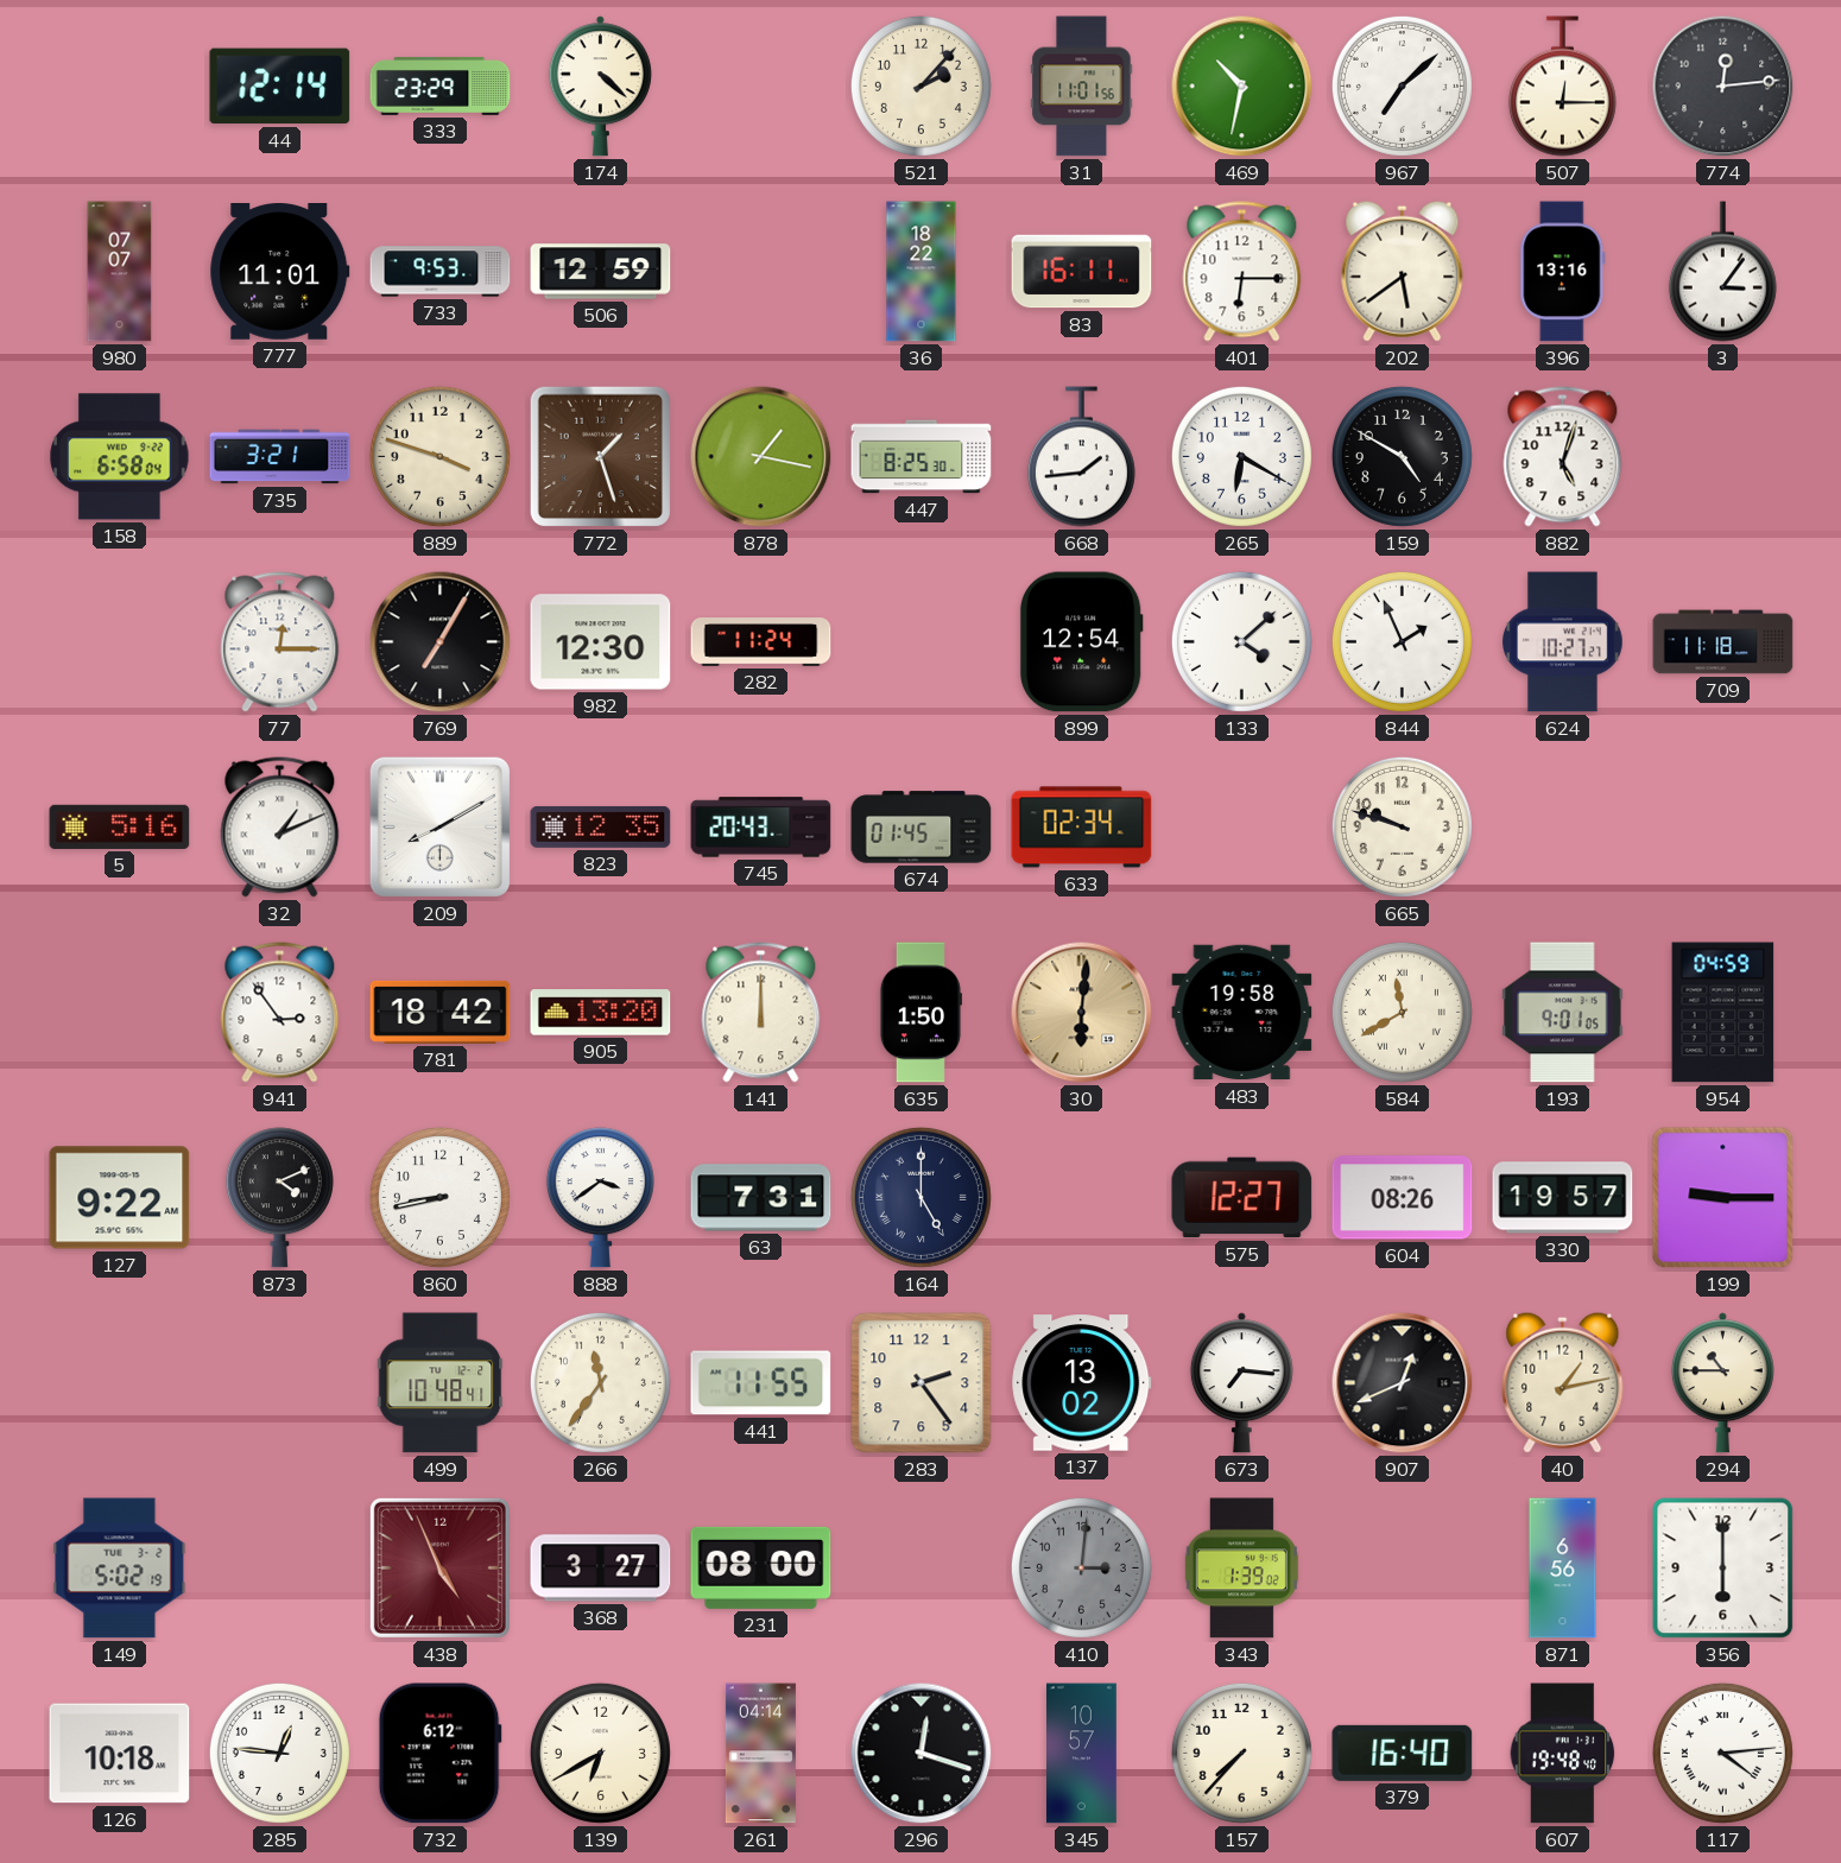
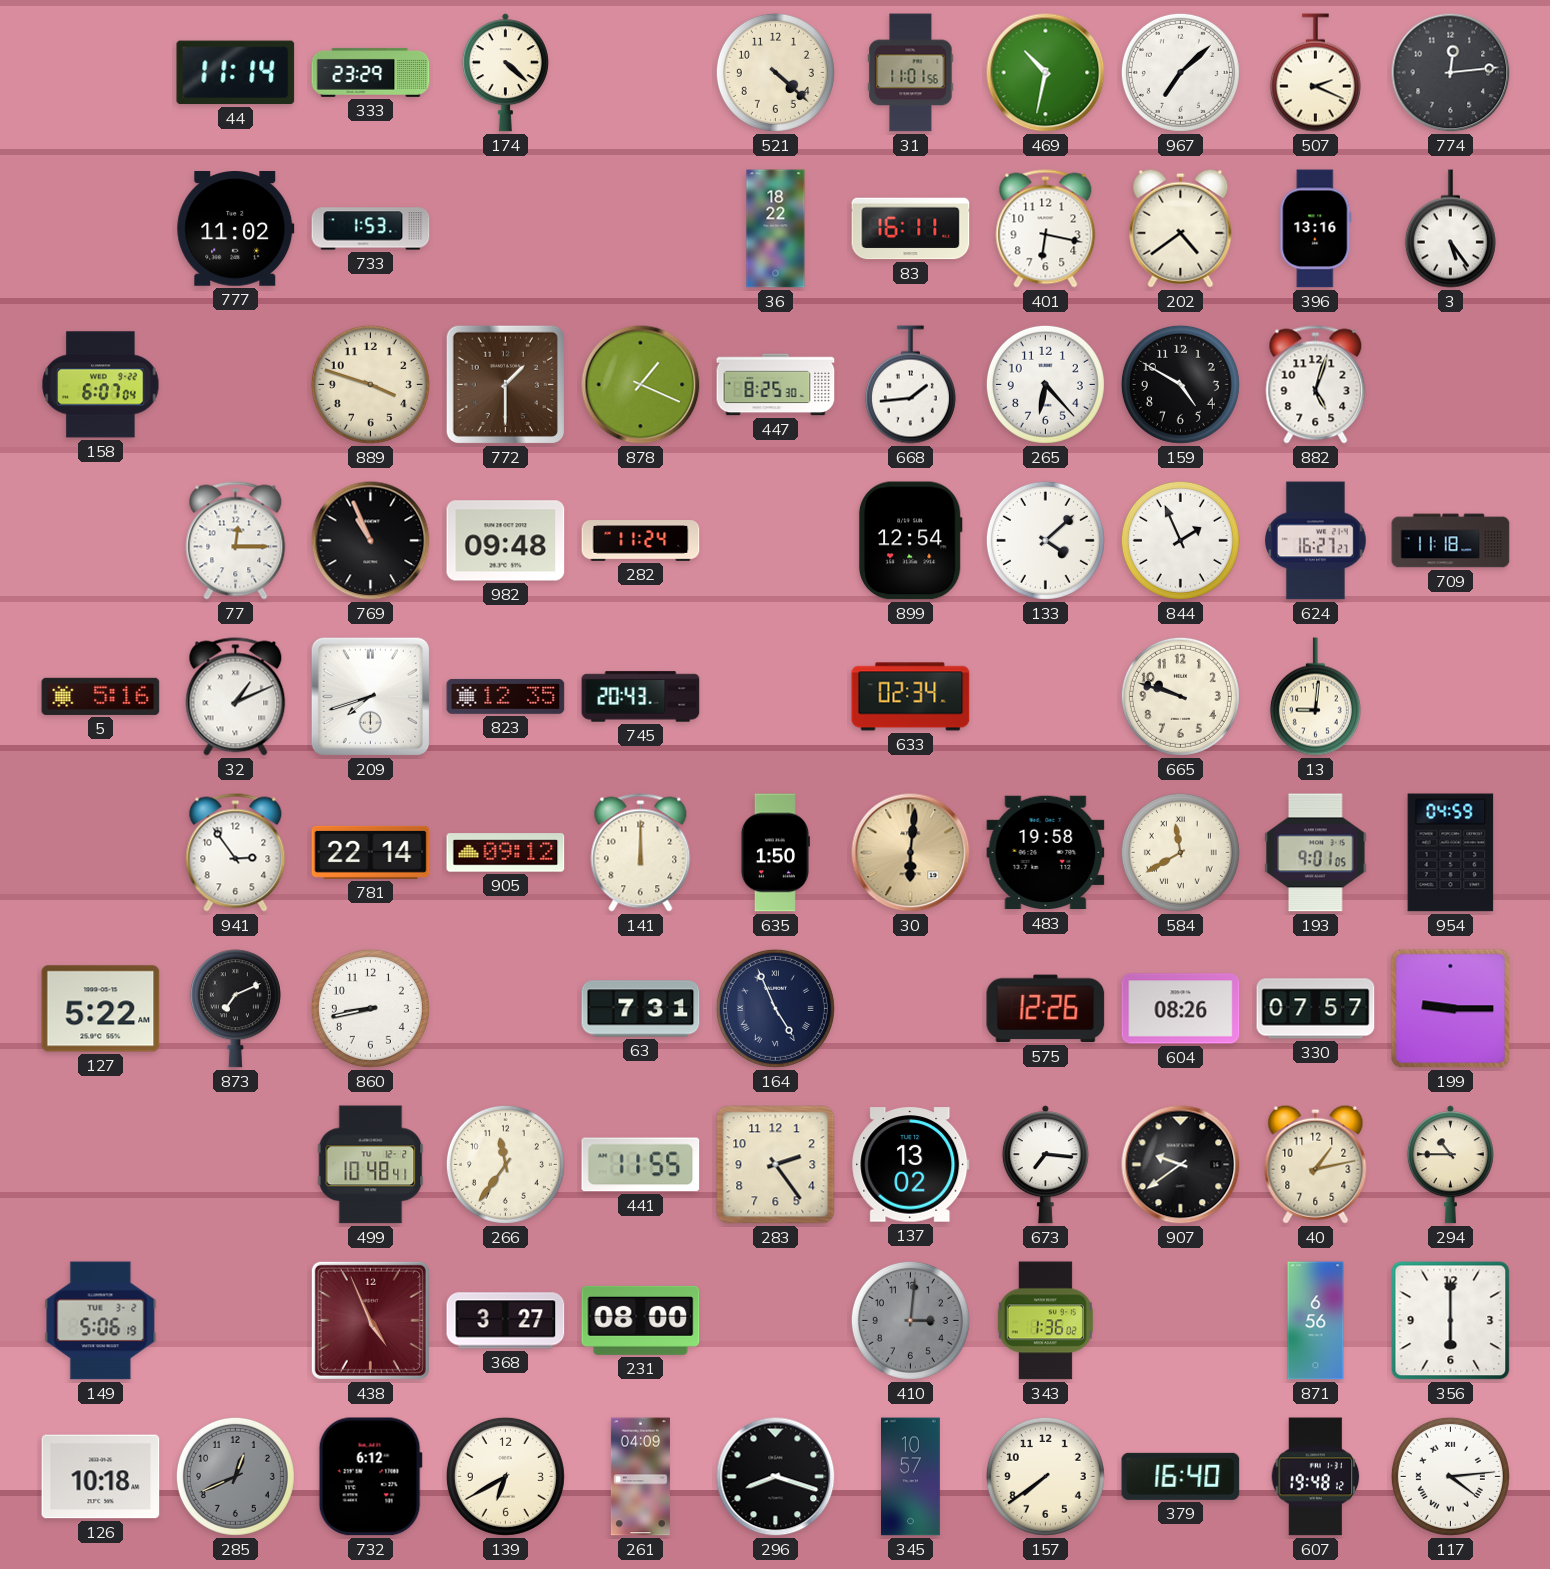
44: 12:14 -> 11:14
521: 2:07 -> 4:22
507: 12:15 -> 2:19
980: 07:07 -> none
777: 11:01 -> 11:02
733: 9:53 -> 1:53
506: 12:59 -> none
401: 6:15 -> 6:17
202: 5:39 -> 4:39
3: 3:06 -> 5:24
158: 6:58 -> 6:07
735: 3:21 -> none
772: 1:27 -> 1:30
878: 1:17 -> 1:19
265: 6:20 -> 6:23
769: 7:05 -> 10:56
982: 12:30 -> 09:48
624: 10:27 -> 16:27
209: 8:10 -> 7:42
674: 01:45 -> none
13: none -> 9:01
781: 18:42 -> 22:14
905: 13:20 -> 09:12
127: 9:22 -> 5:22
873: 4:11 -> 7:11
888: 3:39 -> none
164: 5:00 -> 4:56
575: 12:27 -> 12:26
330: 19:57 -> 07:57
907: 12:41 -> 9:39
149: 5:02 -> 5:06
343: 1:39 -> 1:36
285: 12:46 -> 12:41
285 dial: white -> grey
261: 04:14 -> 04:09
296: 12:18 -> 8:18
157: 7:37 -> 7:39
607: 19:48:40 -> 19:48:12
